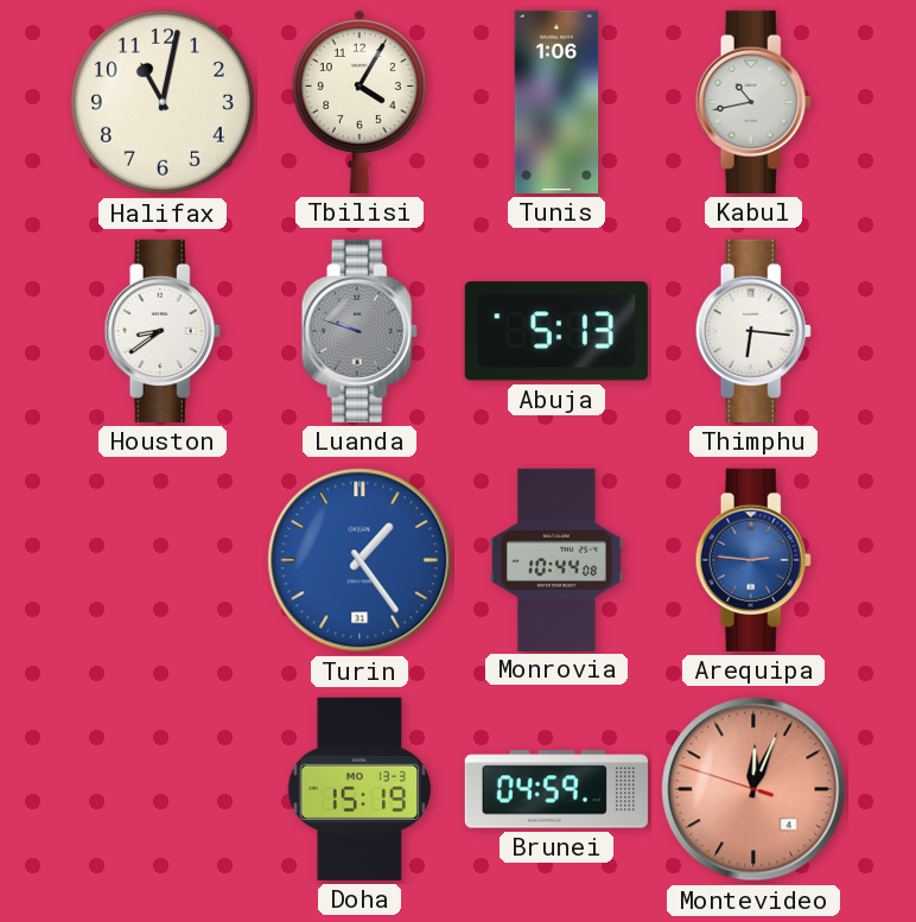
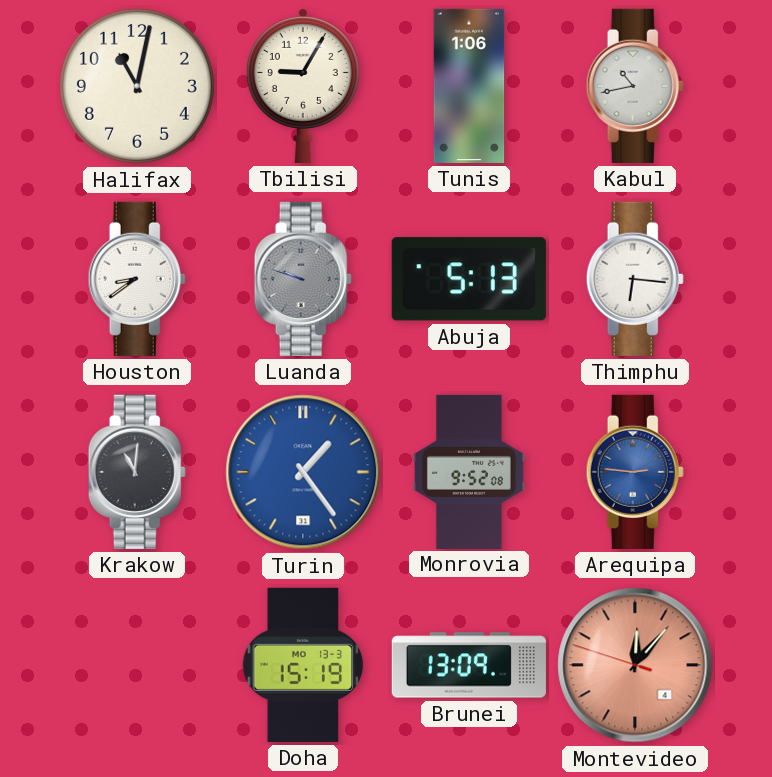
Tbilisi: 4:05 -> 9:05
Krakow: none -> 11:01
Monrovia: 10:44 -> 9:52
Brunei: 04:59 -> 13:09
Montevideo: 12:03 -> 12:06
